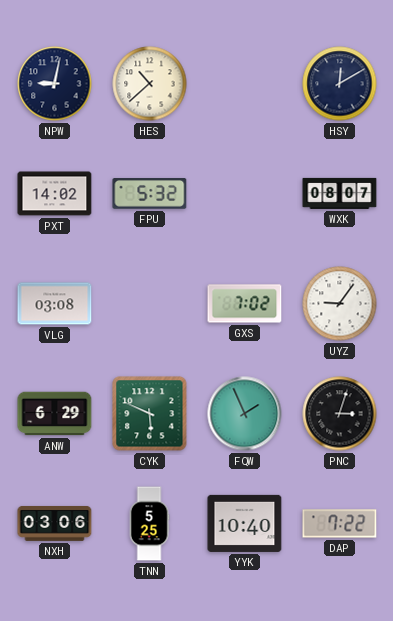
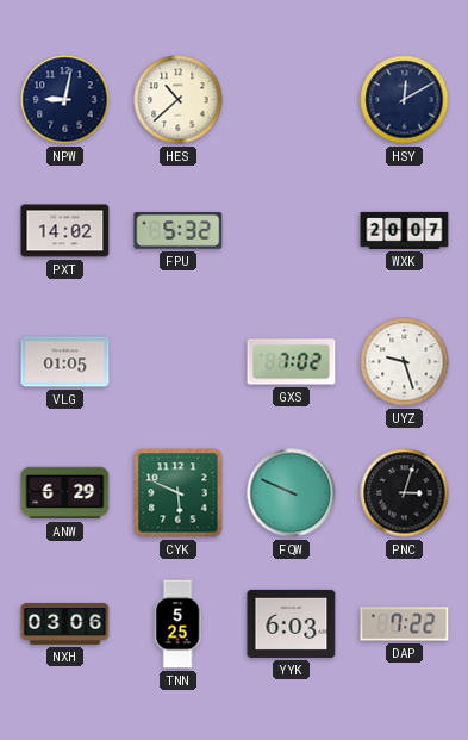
WXK: 08:07 -> 20:07
VLG: 03:08 -> 01:05
UYZ: 9:06 -> 9:27
FQW: 1:56 -> 9:49
YYK: 10:40 -> 6:03
